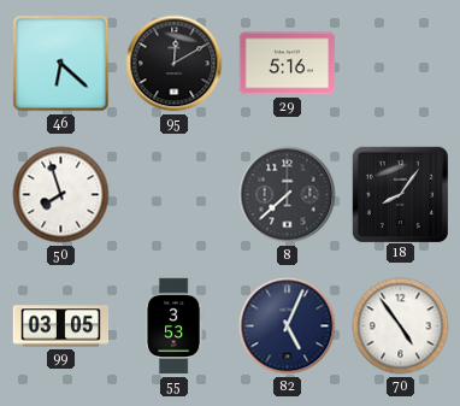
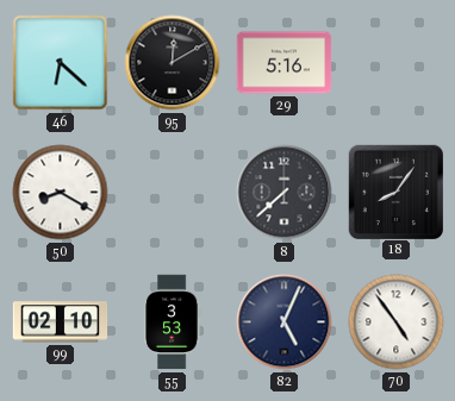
50: 7:57 -> 8:20
99: 03:05 -> 02:10
